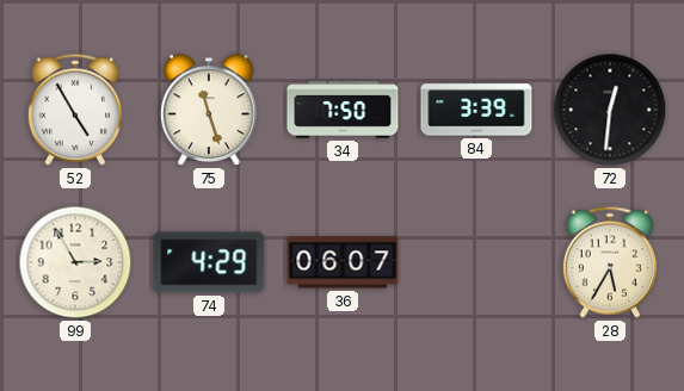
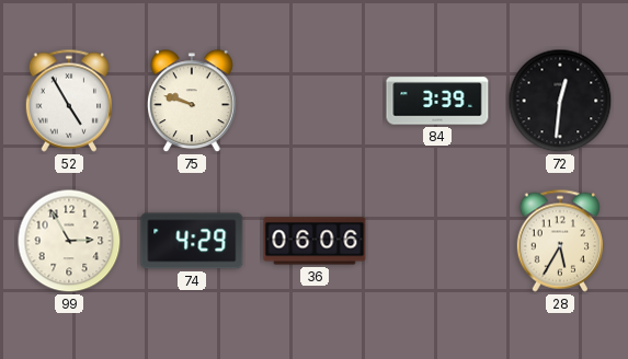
75: 11:27 -> 9:48
34: 7:50 -> none
36: 06:07 -> 06:06
